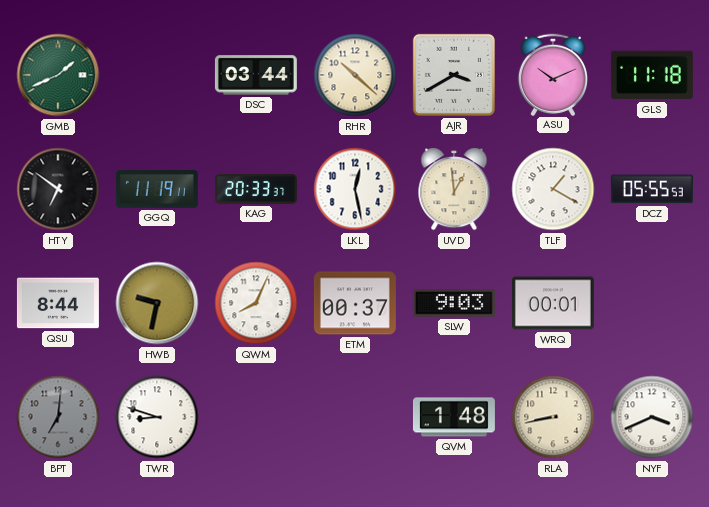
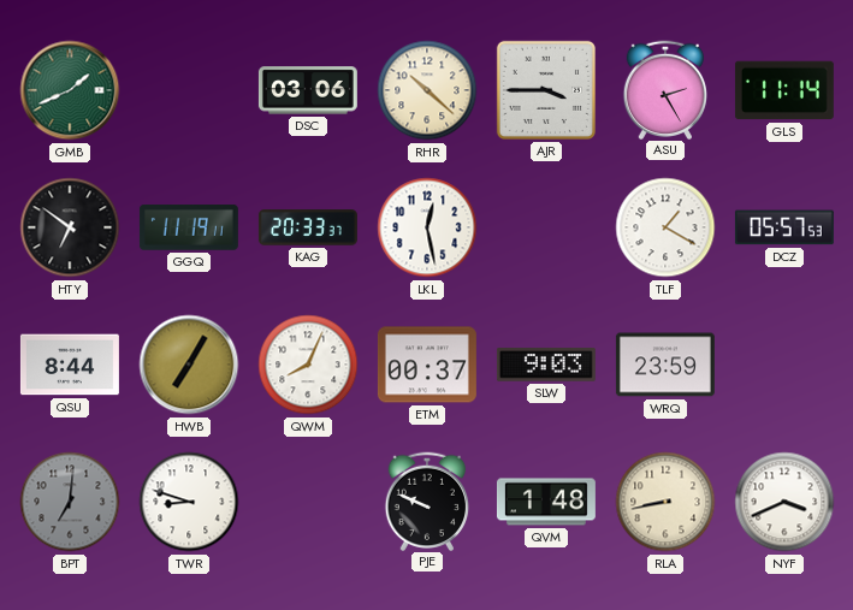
DSC: 03:44 -> 03:06
AJR: 3:40 -> 3:45
ASU: 10:11 -> 2:25
GLS: 11:18 -> 11:14
UVD: 12:59 -> none
DCZ: 05:55 -> 05:57
HWB: 9:32 -> 7:05
WRQ: 00:01 -> 23:59
PJE: none -> 9:49
